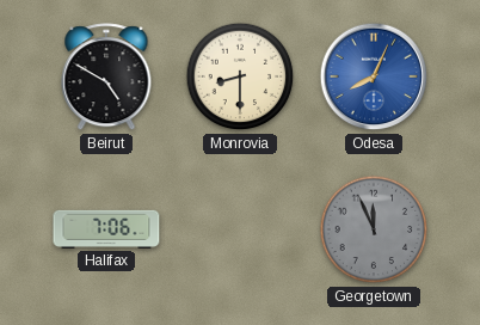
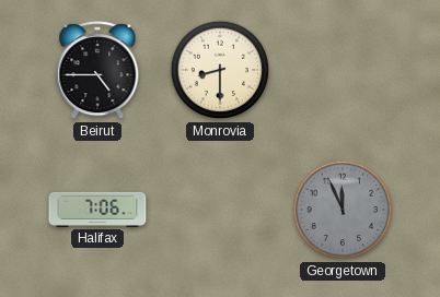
Beirut: 4:50 -> 4:45
Odesa: 8:04 -> none
